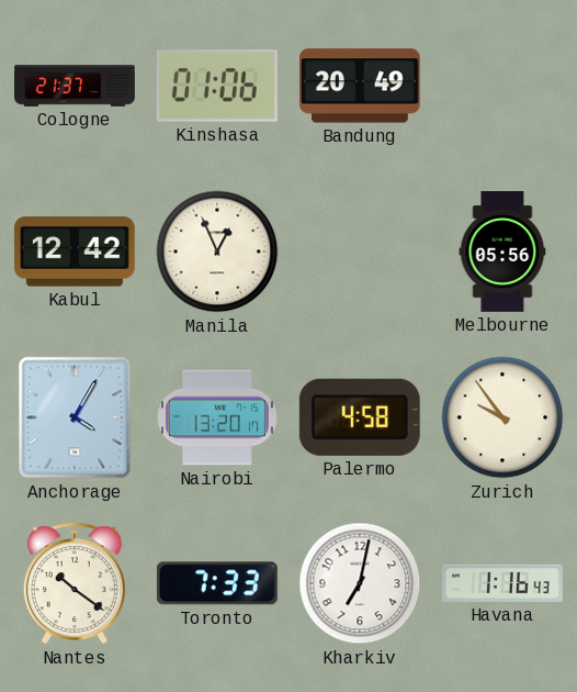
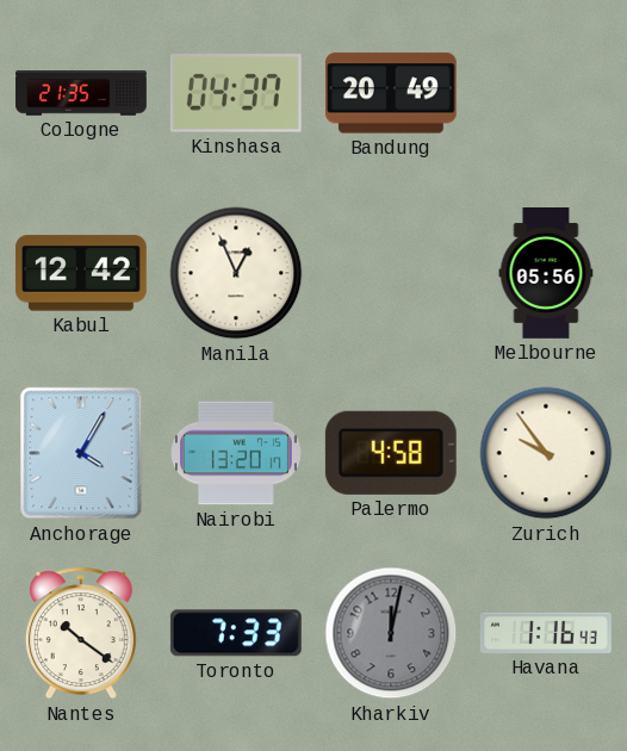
Cologne: 21:37 -> 21:35
Kinshasa: 01:06 -> 04:37
Kharkiv: 7:02 -> 12:02
Kharkiv dial: white -> grey
